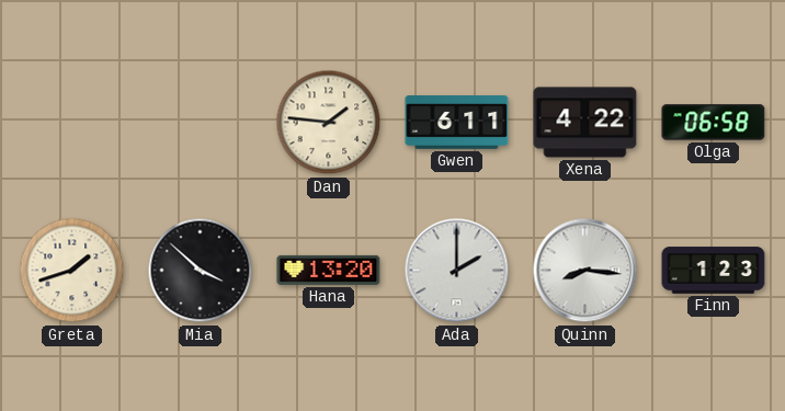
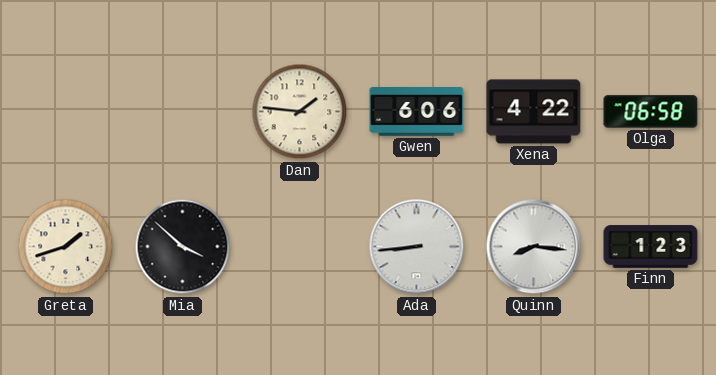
Gwen: 6:11 -> 6:06
Hana: 13:20 -> none
Ada: 2:00 -> 8:44
